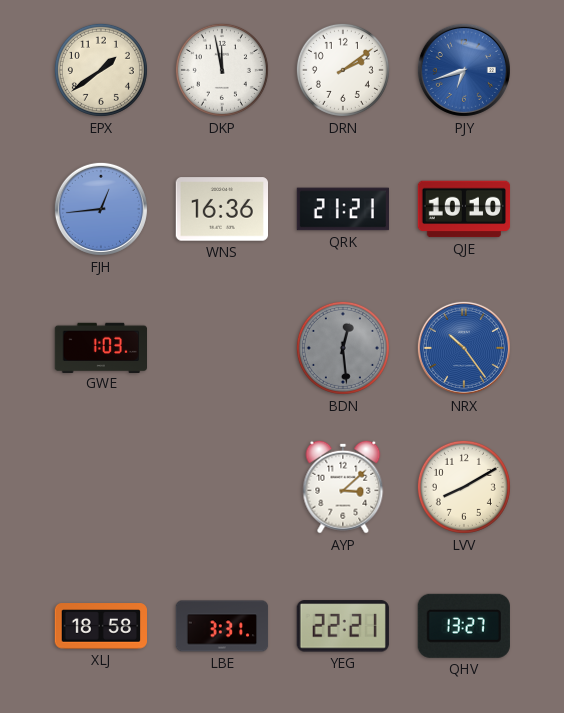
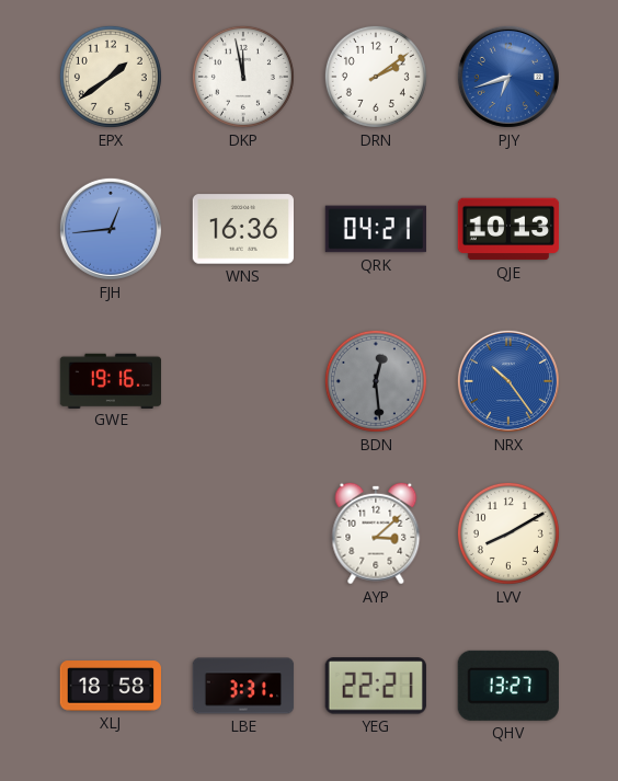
QRK: 21:21 -> 04:21
QJE: 10:10 -> 10:13
GWE: 1:03 -> 19:16
